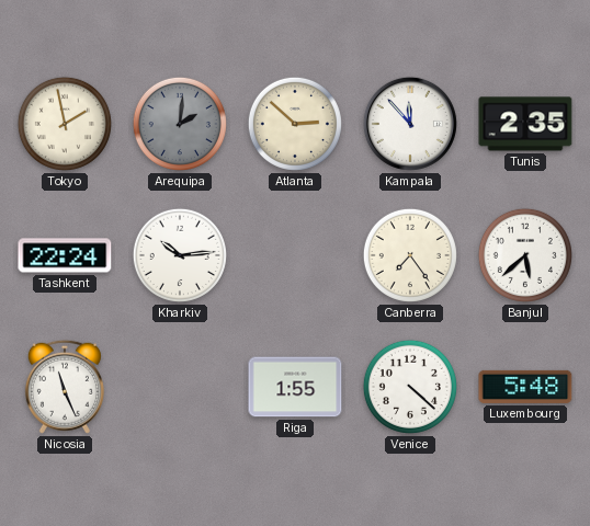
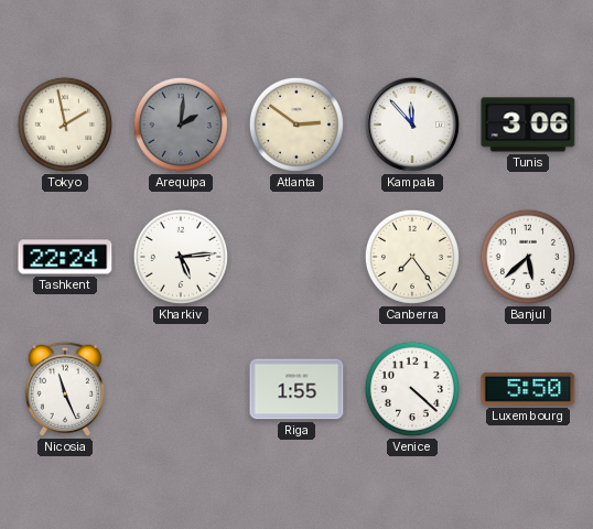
Atlanta: 2:52 -> 2:51
Tunis: 2:35 -> 3:06
Kharkiv: 10:14 -> 5:14
Luxembourg: 5:48 -> 5:50
